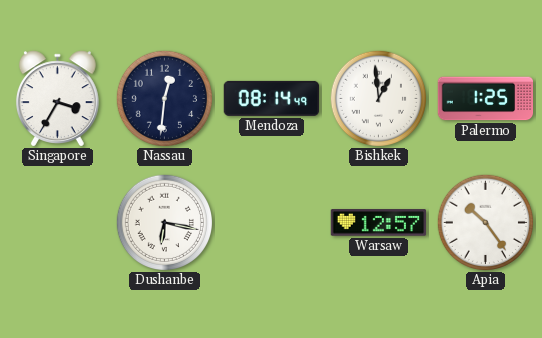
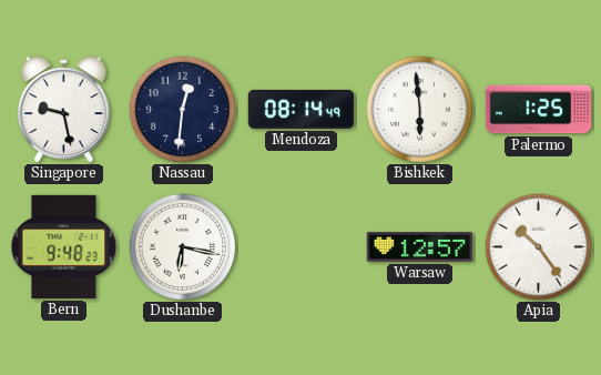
Singapore: 3:35 -> 9:28
Bishkek: 12:59 -> 5:59
Bern: none -> 9:48
